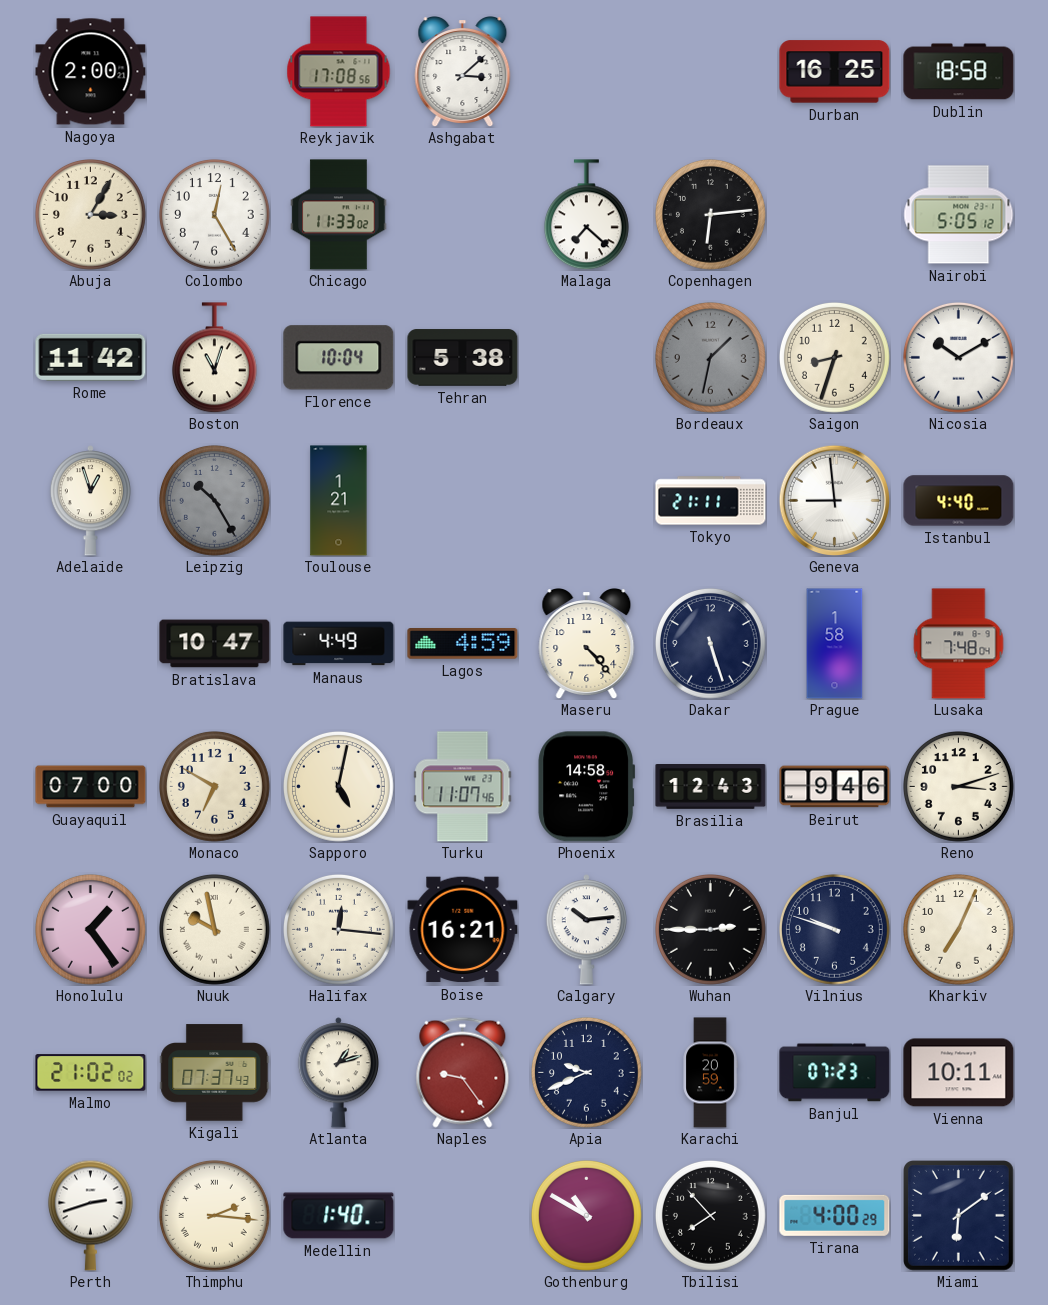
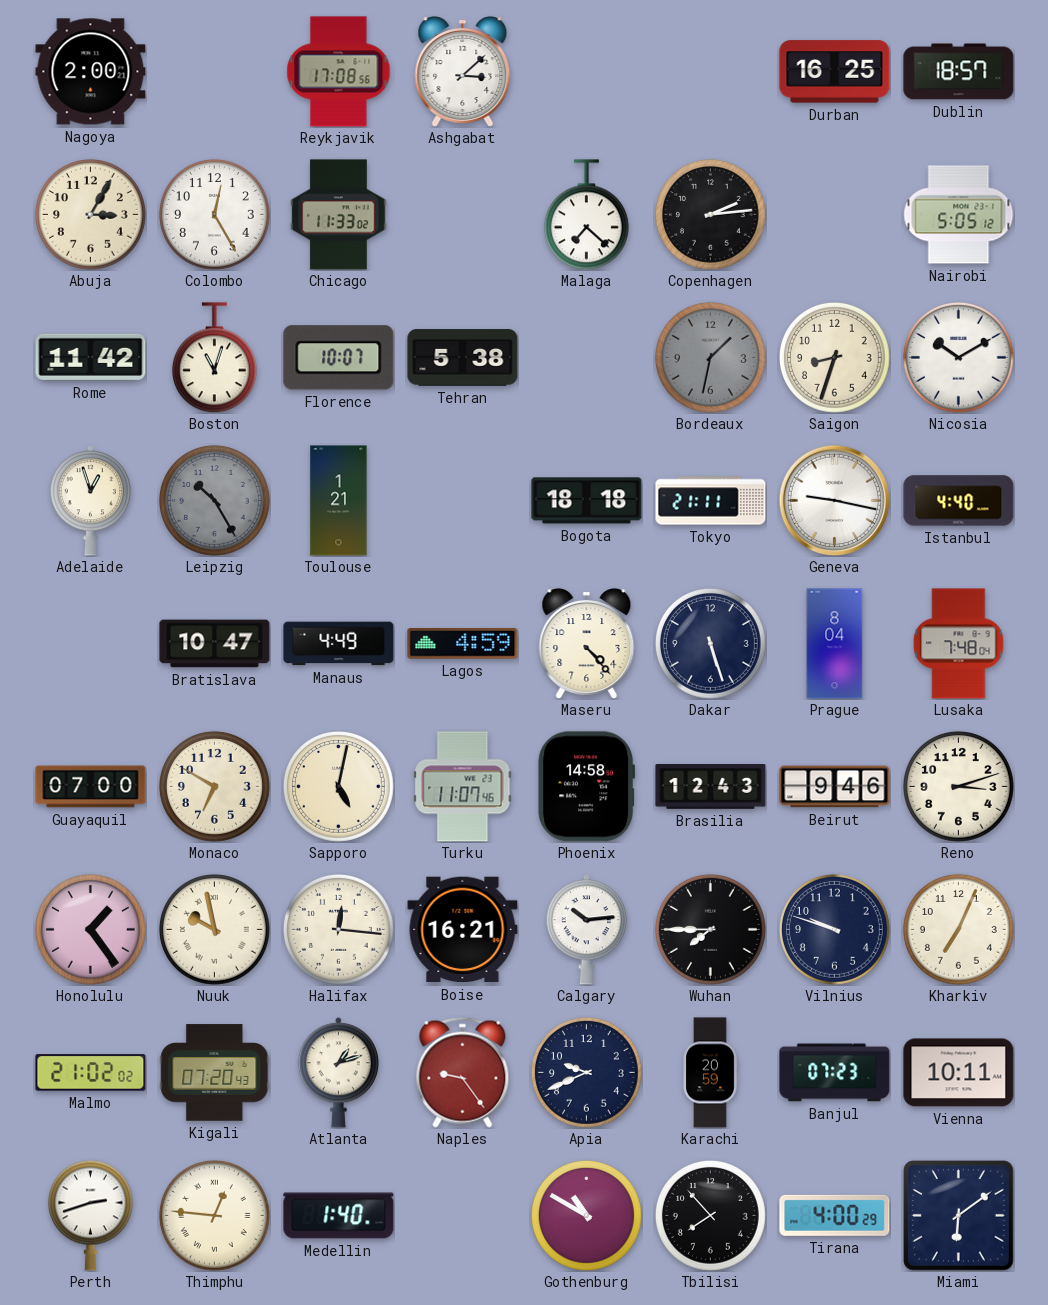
Dublin: 18:58 -> 18:57
Copenhagen: 6:14 -> 2:14
Florence: 10:04 -> 10:07
Bogota: none -> 18:18
Geneva: 8:59 -> 9:17
Prague: 1:58 -> 8:04
Wuhan: 2:45 -> 7:45
Kigali: 07:37 -> 07:20
Thimphu: 2:16 -> 12:46
